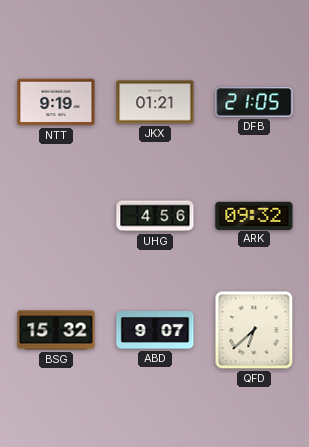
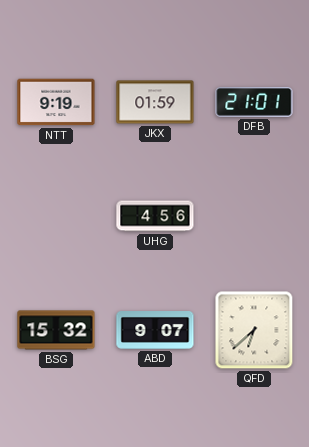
JKX: 01:21 -> 01:59
DFB: 21:05 -> 21:01
ARK: 09:32 -> none
